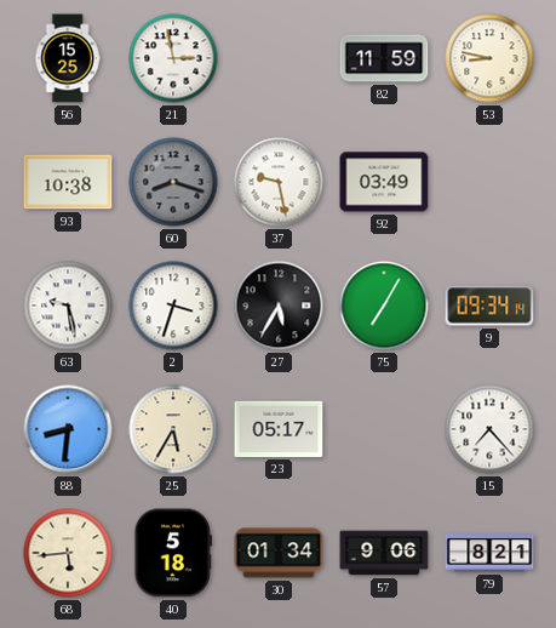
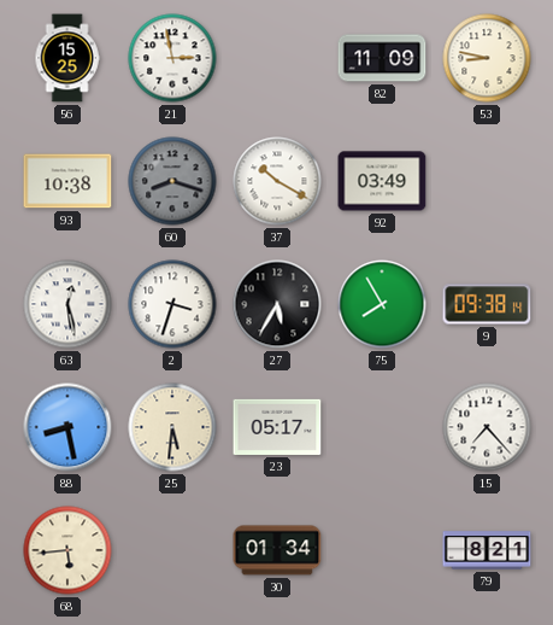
82: 11:59 -> 11:09
37: 9:28 -> 10:20
63: 9:28 -> 12:28
75: 7:05 -> 7:55
9: 09:34 -> 09:38
88: 8:31 -> 8:28
25: 5:35 -> 5:31
40: 5:18 -> none
57: 9:06 -> none
